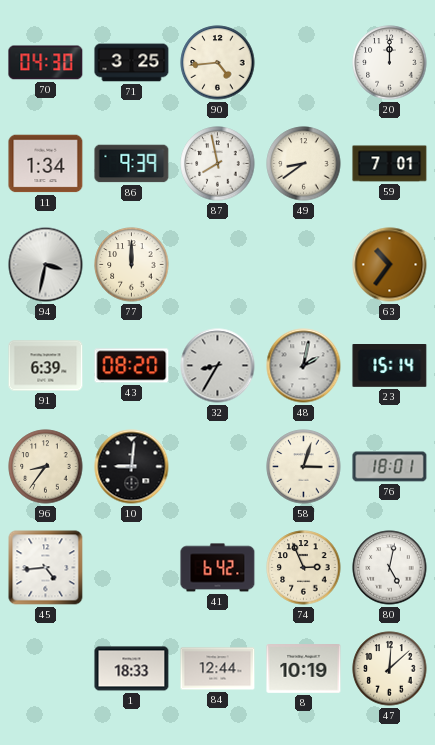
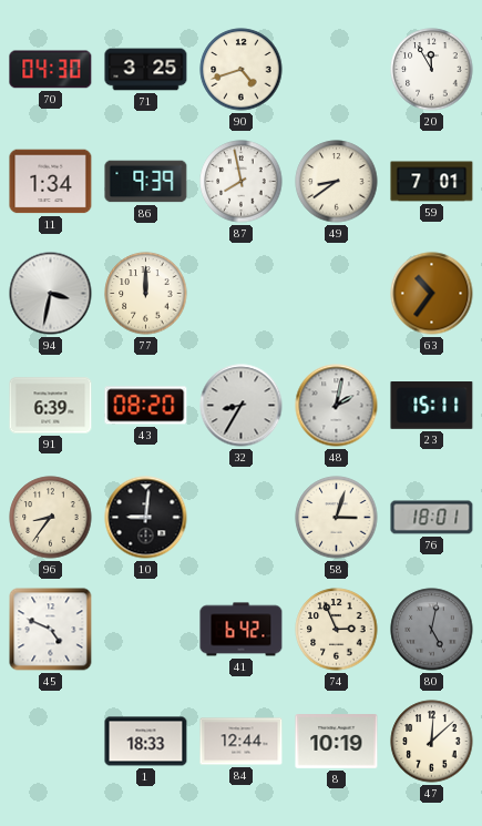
90: 4:44 -> 4:42
20: 12:00 -> 11:55
23: 15:14 -> 15:11
45: 4:44 -> 4:49
80 dial: white -> grey
